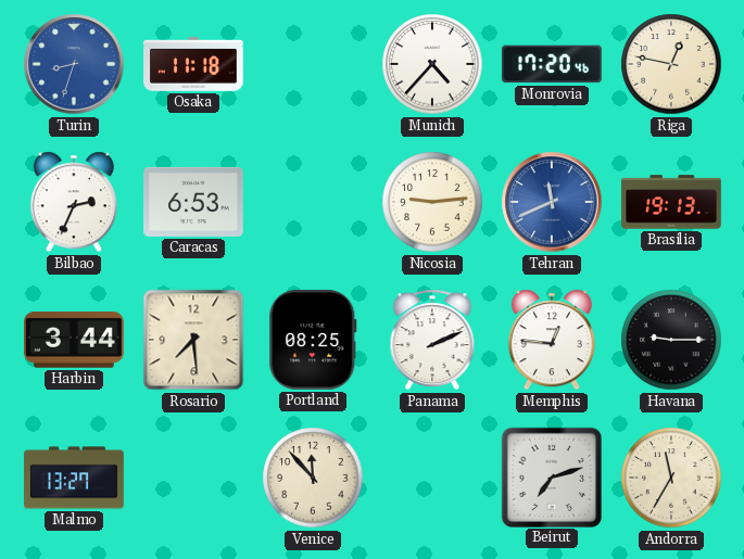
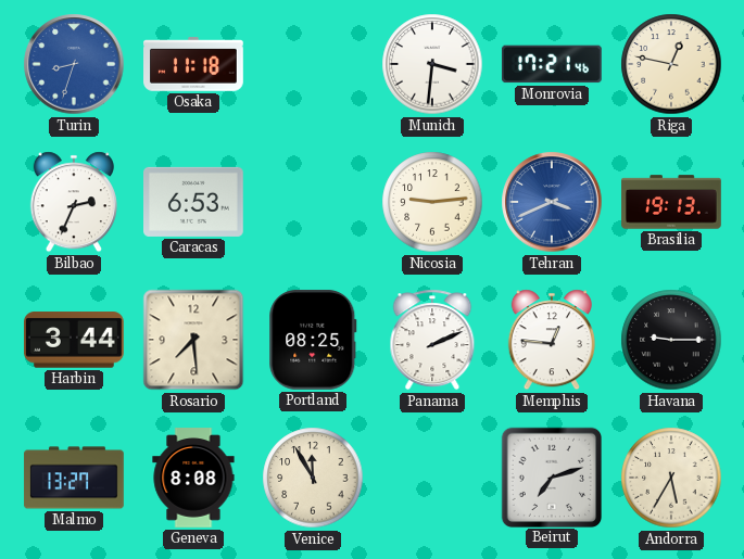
Munich: 4:37 -> 3:31
Monrovia: 17:20 -> 17:21
Tehran: 11:41 -> 3:41
Geneva: none -> 8:08
Venice: 11:53 -> 11:55
Andorra: 11:35 -> 5:35
